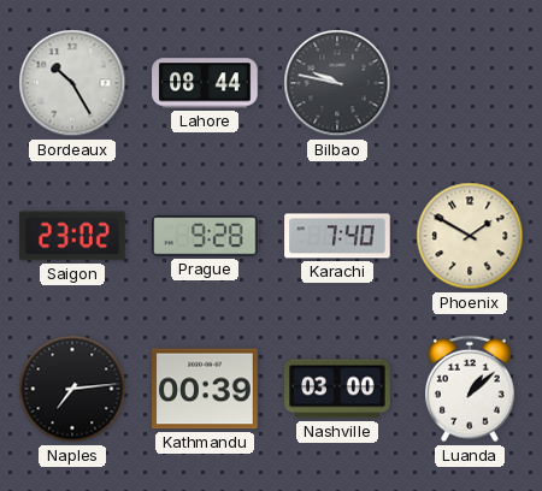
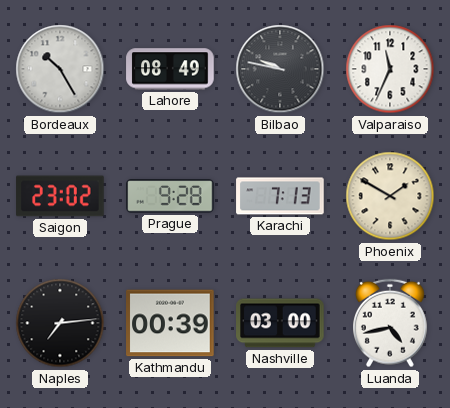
Lahore: 08:44 -> 08:49
Valparaiso: none -> 11:34
Karachi: 7:40 -> 7:13
Luanda: 1:08 -> 4:43
